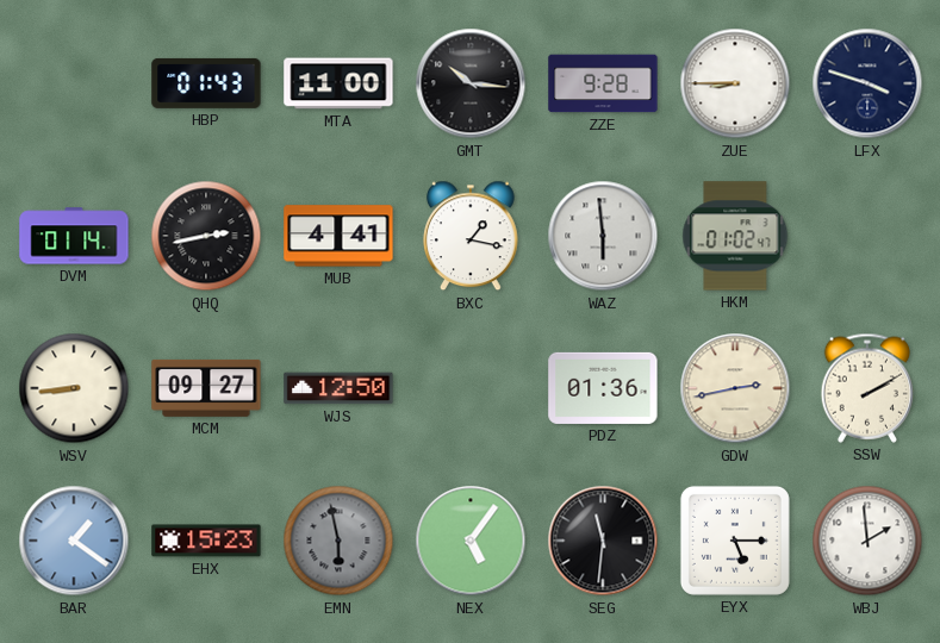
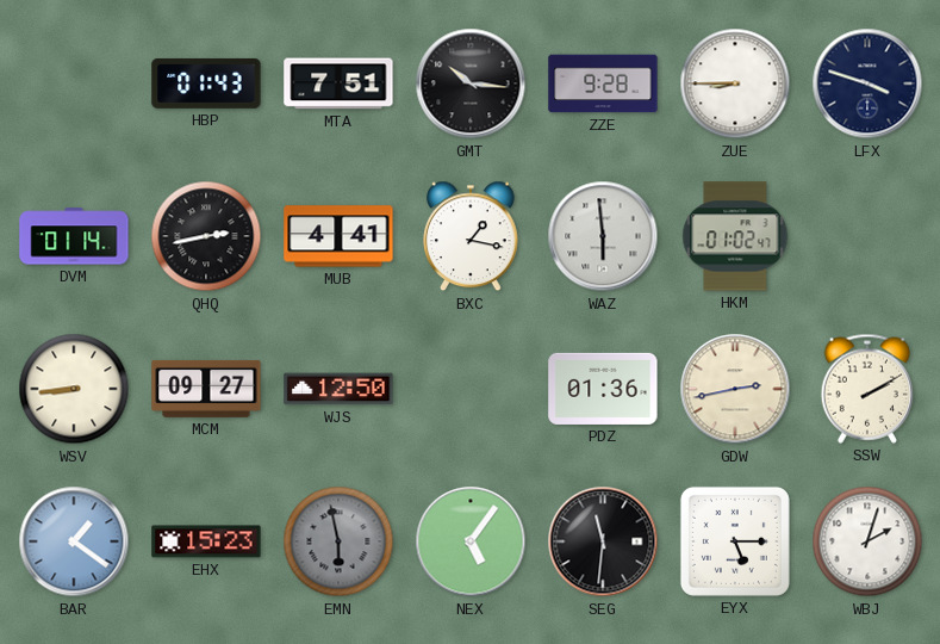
MTA: 11:00 -> 7:51
WBJ: 1:59 -> 2:03
